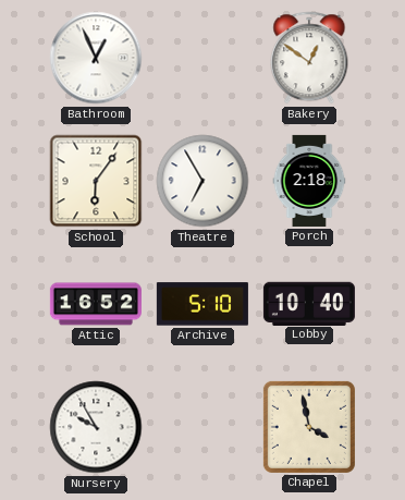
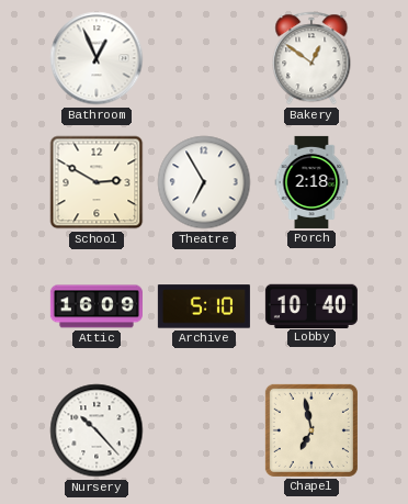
School: 6:06 -> 2:50
Attic: 16:52 -> 16:09
Nursery: 9:55 -> 10:23
Chapel: 3:58 -> 6:58
